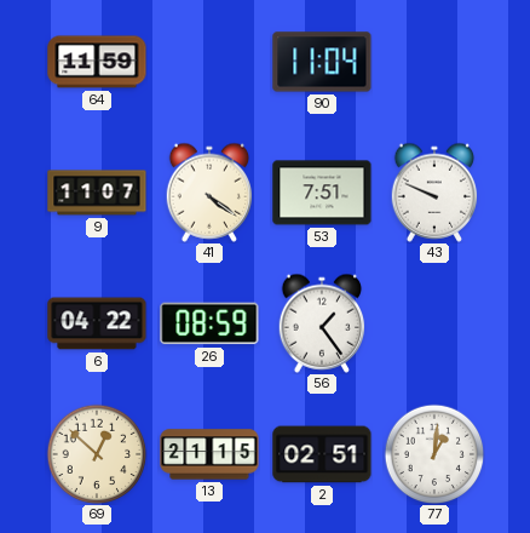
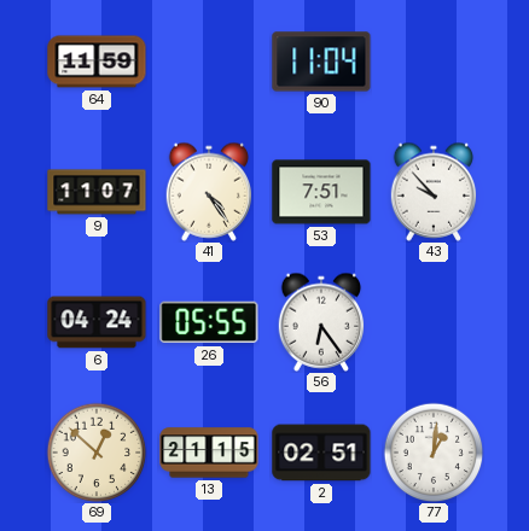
41: 4:21 -> 4:24
43: 9:49 -> 9:53
6: 04:22 -> 04:24
26: 08:59 -> 05:55
56: 1:24 -> 6:24
